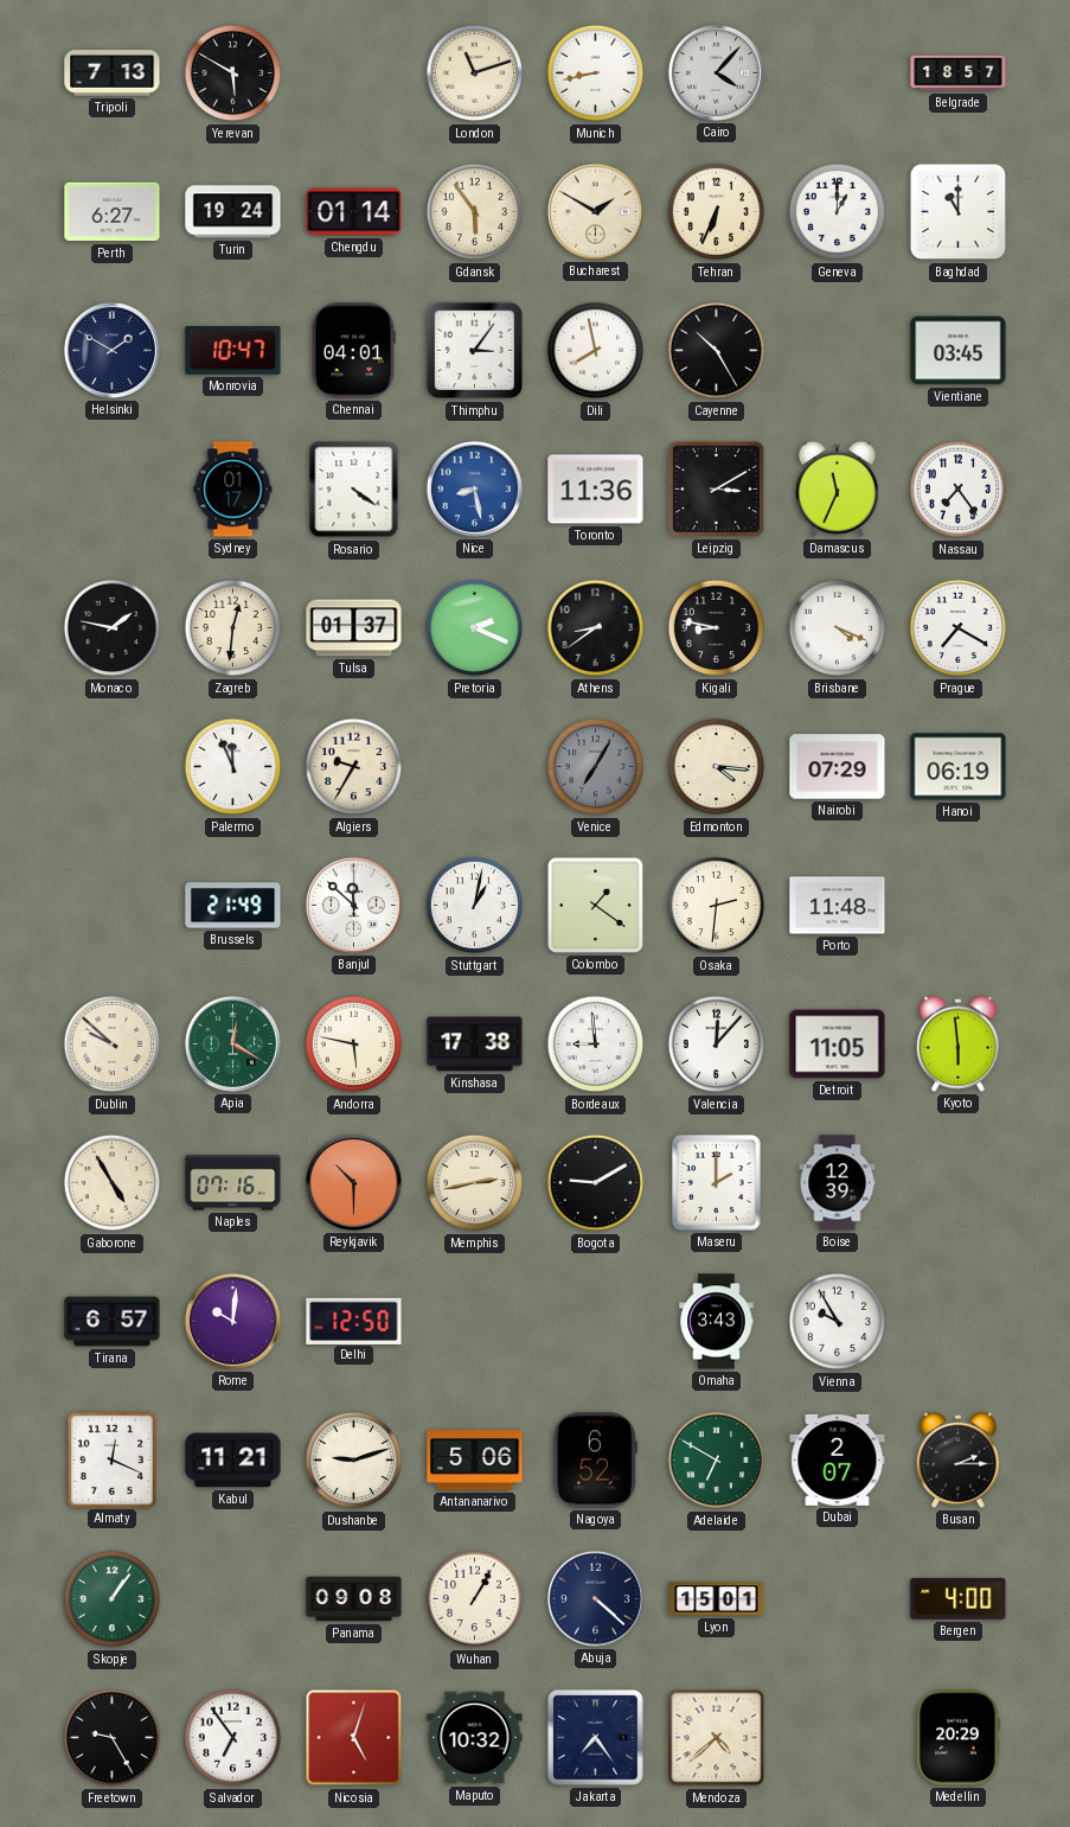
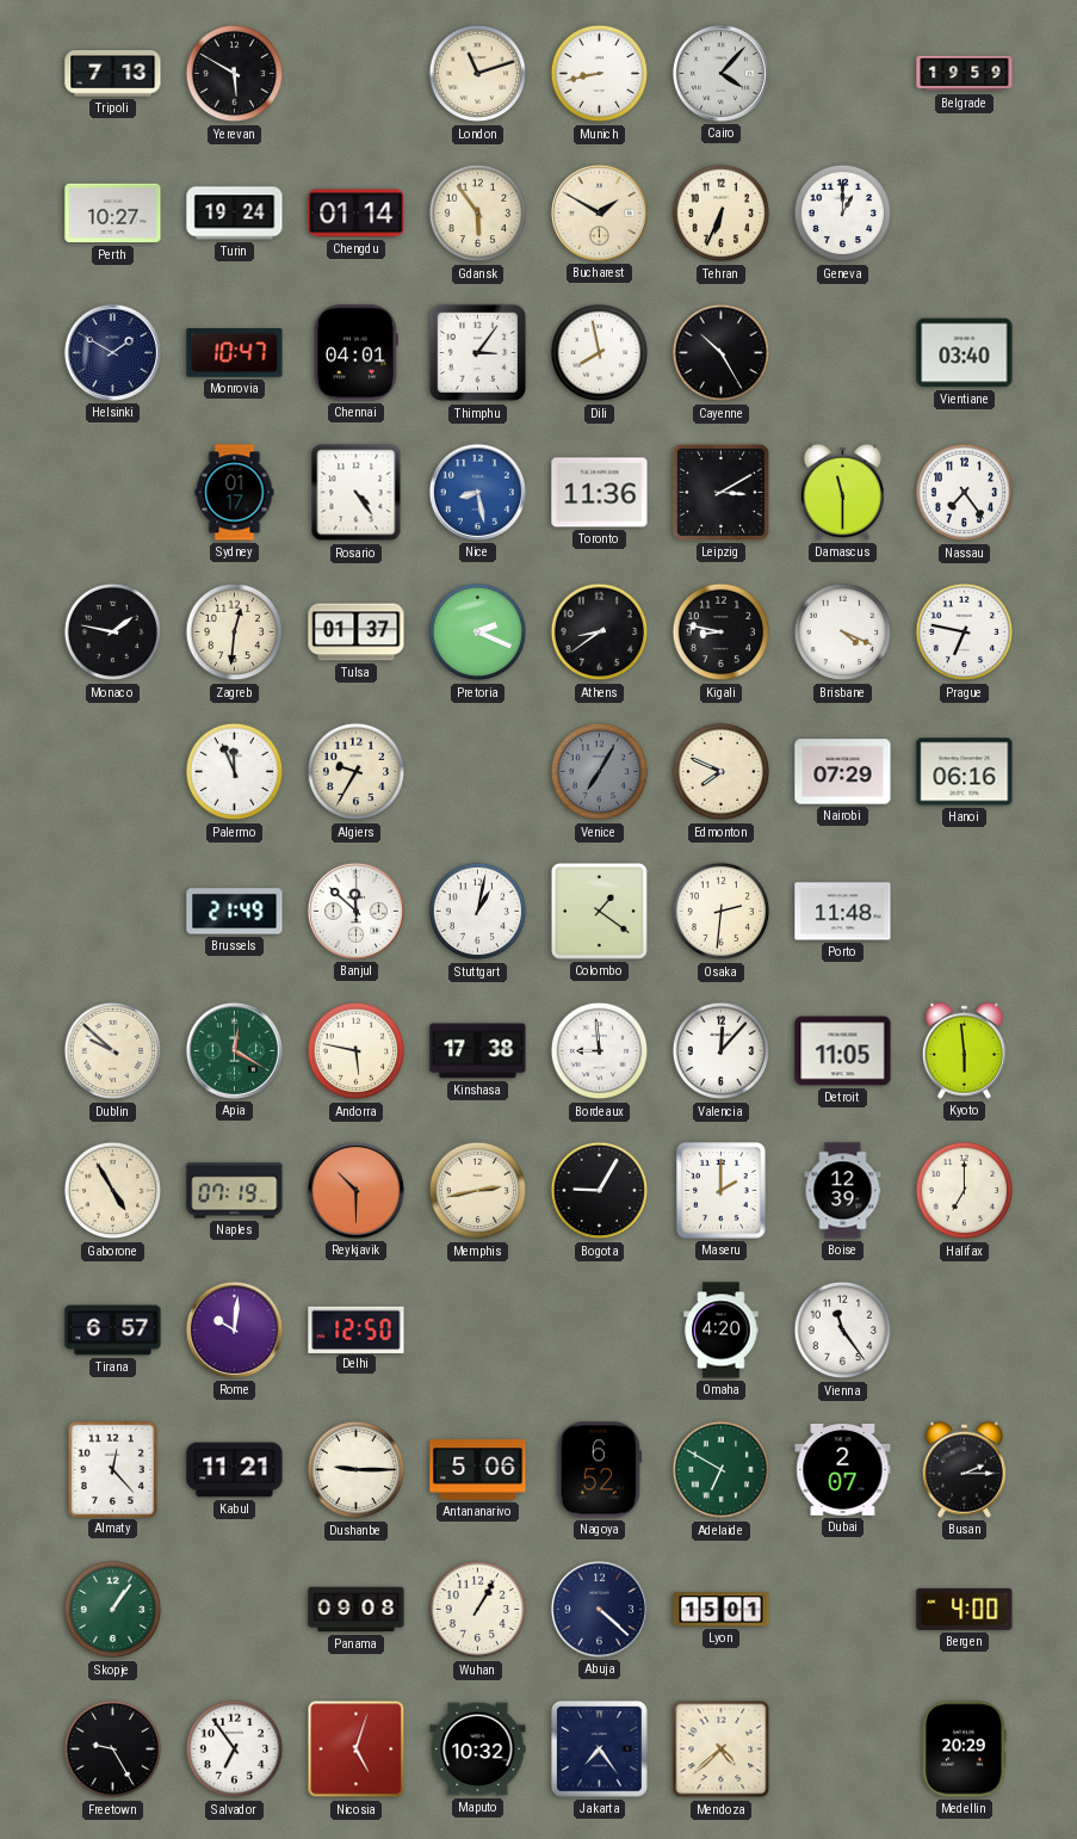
Belgrade: 18:57 -> 19:59
Perth: 6:27 -> 10:27
Baghdad: 11:00 -> none
Vientiane: 03:45 -> 03:40
Rosario: 4:21 -> 4:24
Damascus: 11:34 -> 11:30
Prague: 7:20 -> 6:47
Edmonton: 4:16 -> 7:49
Hanoi: 06:19 -> 06:16
Naples: 07:16 -> 07:19
Bogota: 9:10 -> 9:05
Halifax: none -> 7:00
Omaha: 3:43 -> 4:20
Vienna: 9:55 -> 11:24
Almaty: 12:19 -> 12:23
Dushanbe: 9:12 -> 9:15
